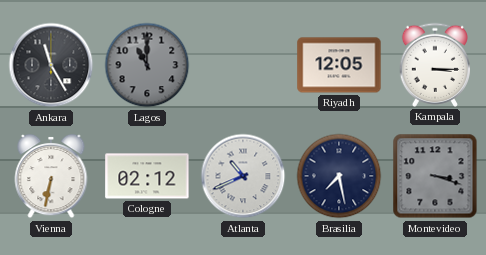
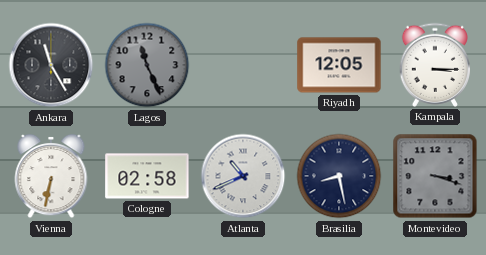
Lagos: 11:00 -> 11:26
Cologne: 02:12 -> 02:58
Brasilia: 7:28 -> 8:28
